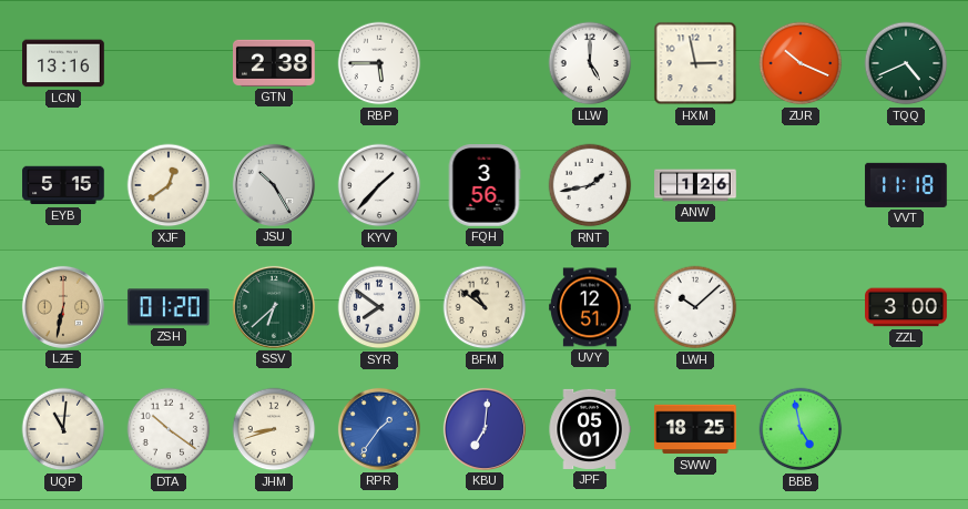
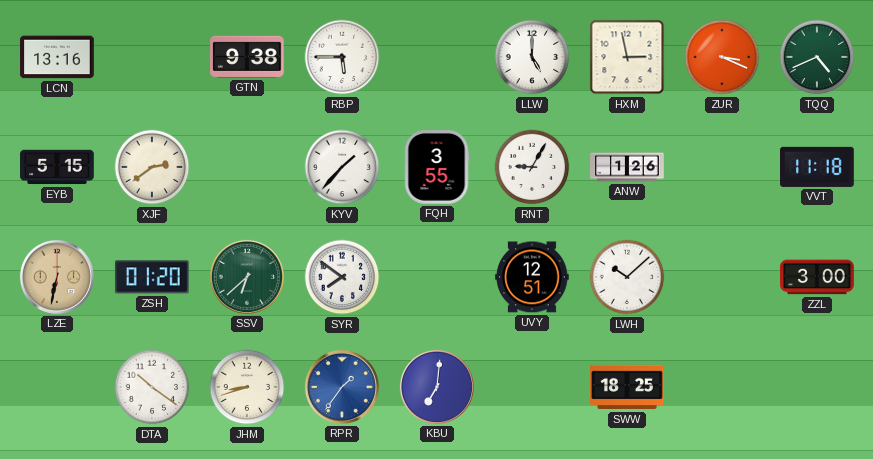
GTN: 2:38 -> 9:38
ZUR: 10:19 -> 3:19
XJF: 12:39 -> 2:39
JSU: 10:25 -> none
FQH: 3:56 -> 3:55
RNT: 1:43 -> 9:05
BFM: 10:51 -> none
UQP: 11:01 -> none
JPF: 05:01 -> none
BBB: 4:58 -> none
